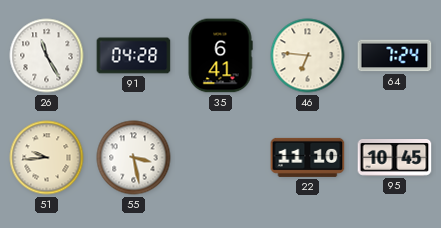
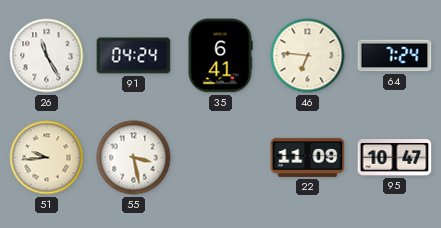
91: 04:28 -> 04:24
22: 11:10 -> 11:09
95: 10:45 -> 10:47
